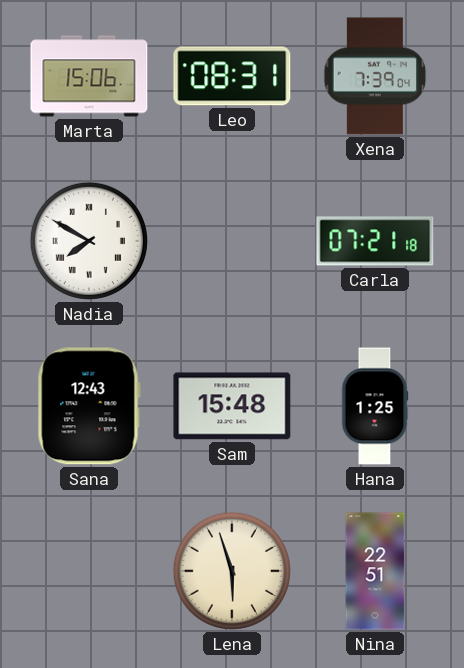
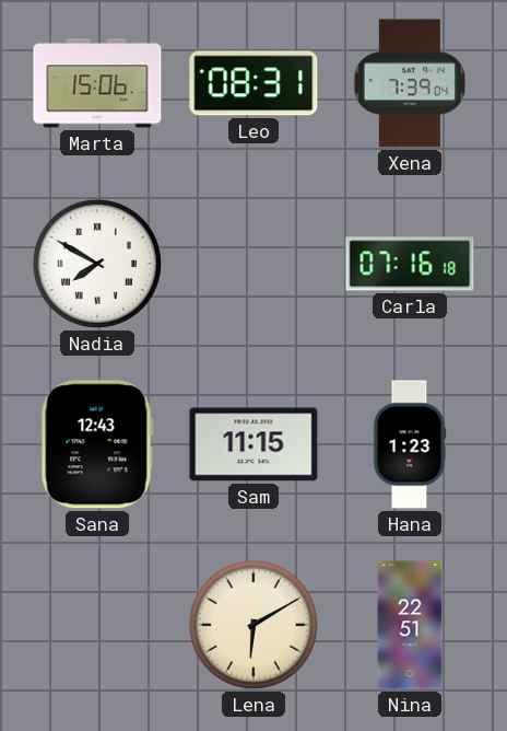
Carla: 07:21 -> 07:16
Sam: 15:48 -> 11:15
Hana: 1:25 -> 1:23
Lena: 5:57 -> 6:10
